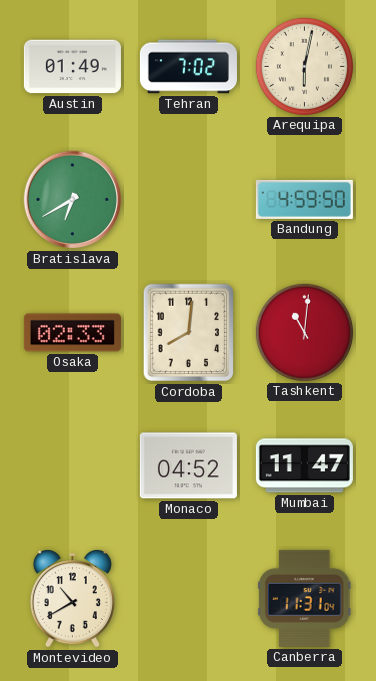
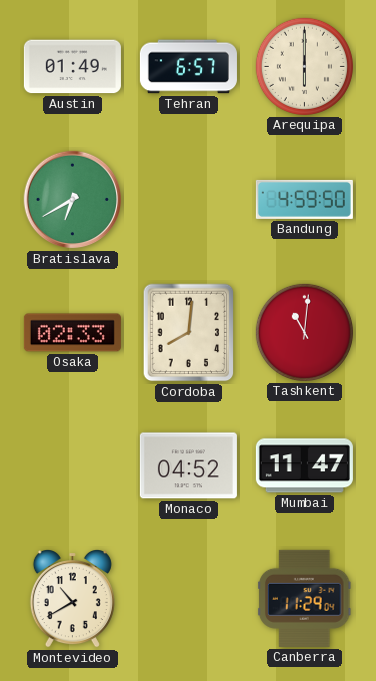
Tehran: 7:02 -> 6:57
Arequipa: 6:02 -> 6:00
Canberra: 11:31 -> 11:29
